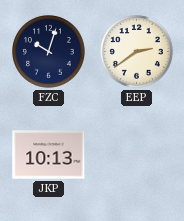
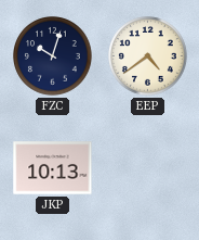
EEP: 2:39 -> 4:39
